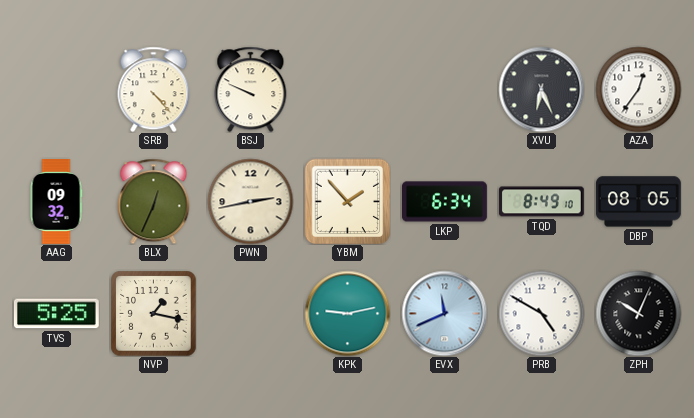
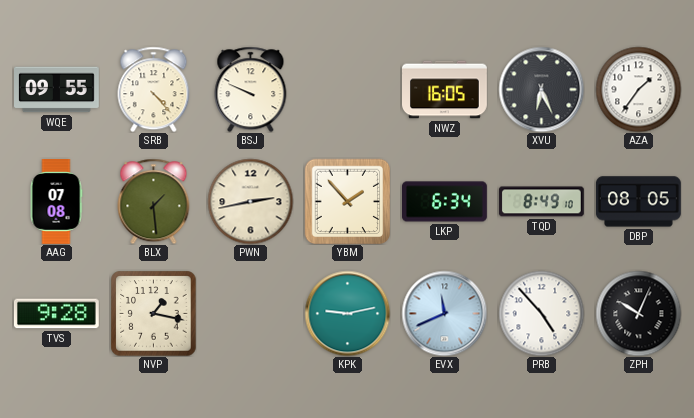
WQE: none -> 09:55
NWZ: none -> 16:05
AZA: 12:36 -> 1:36
AAG: 09:32 -> 07:08
BLX: 12:34 -> 1:29
TVS: 5:25 -> 9:28
PRB: 4:50 -> 4:53
